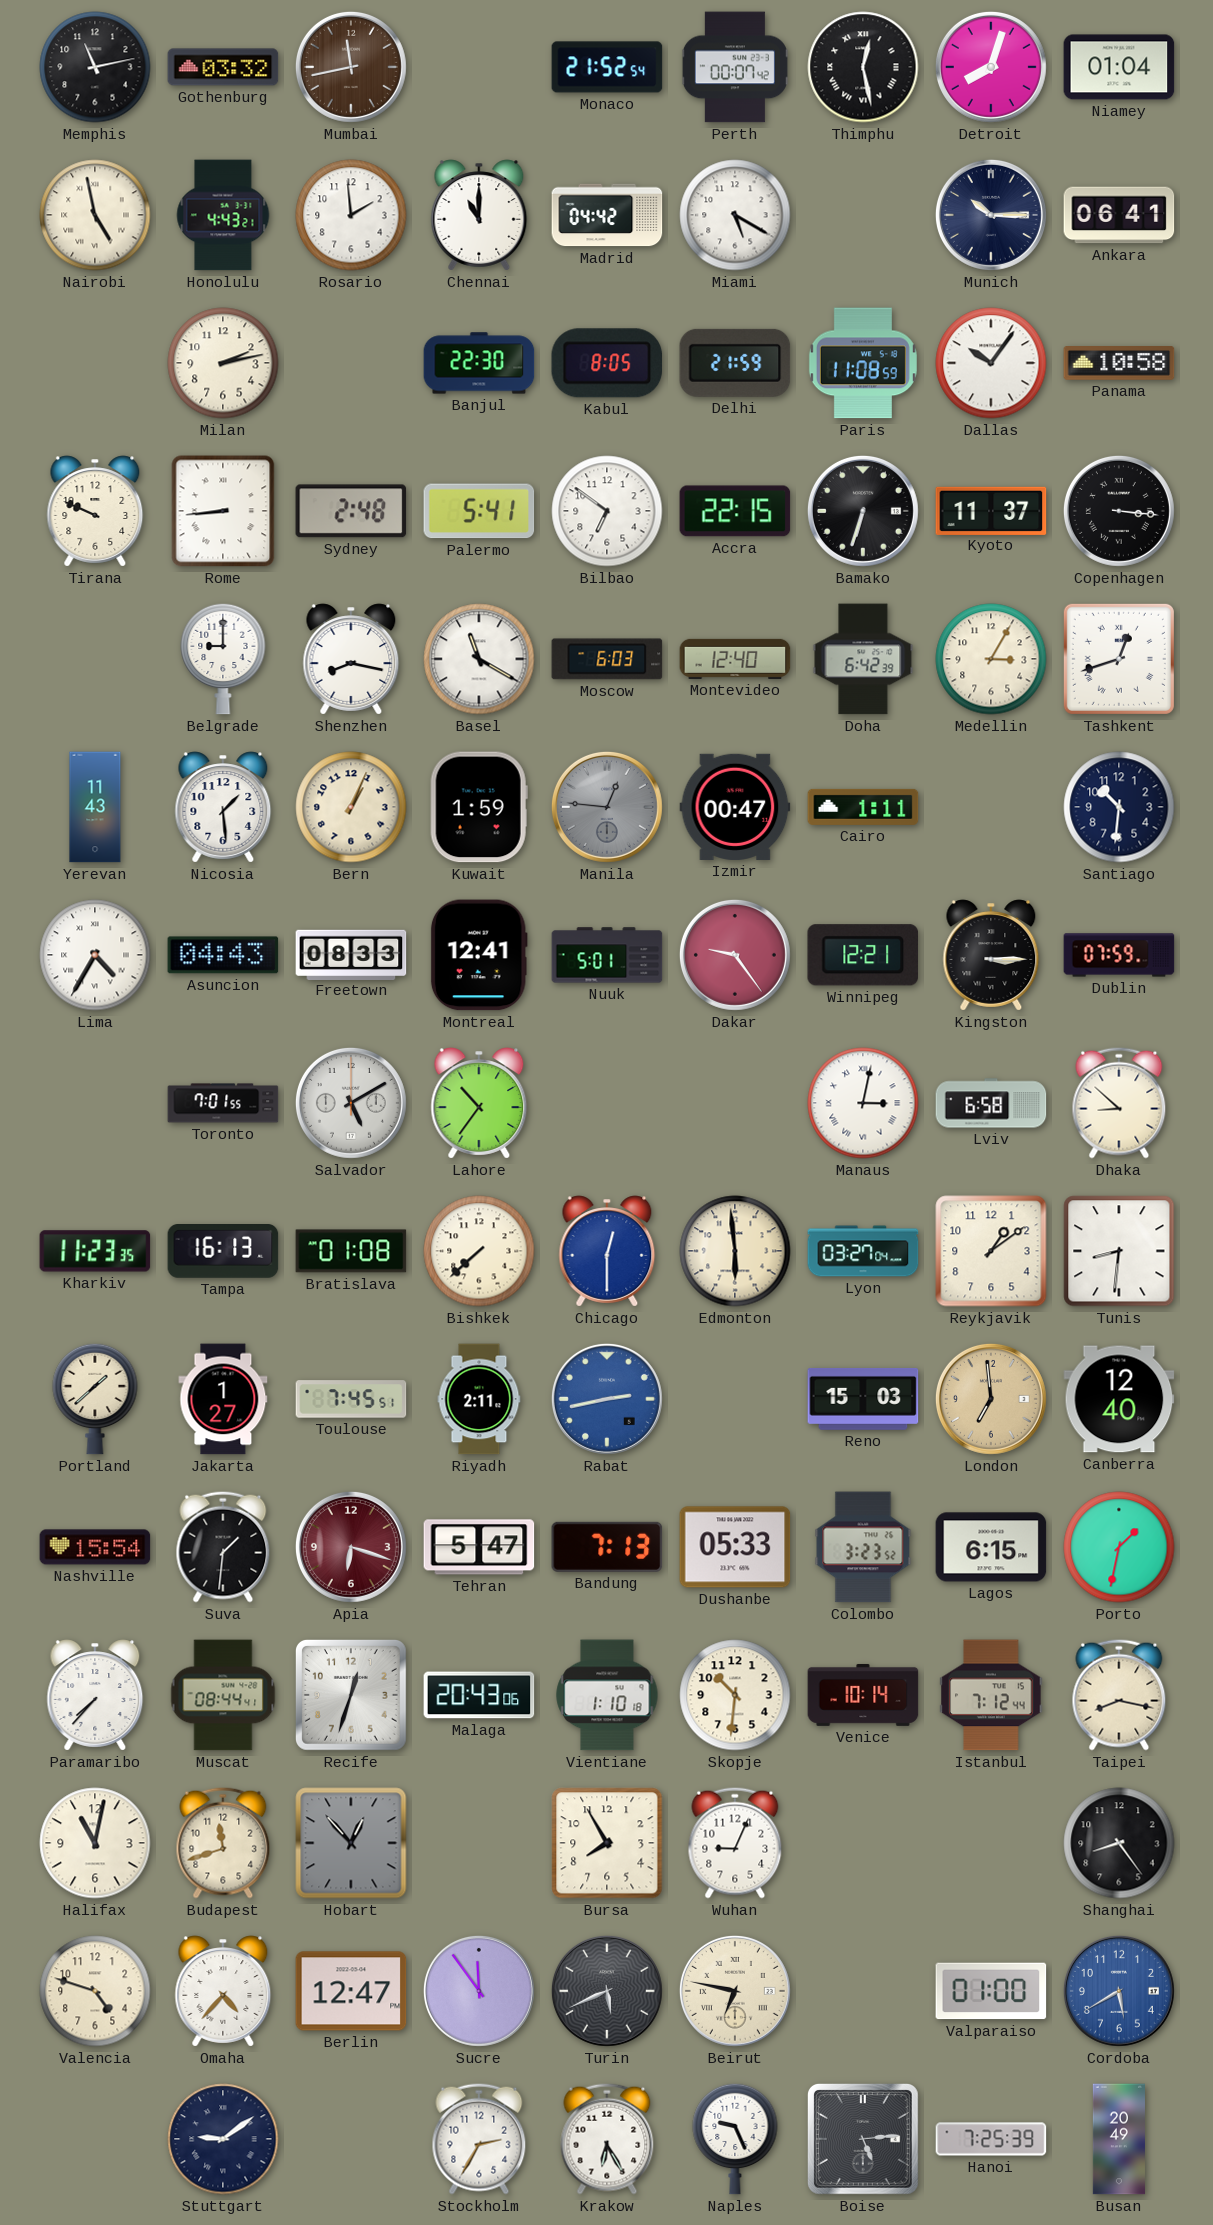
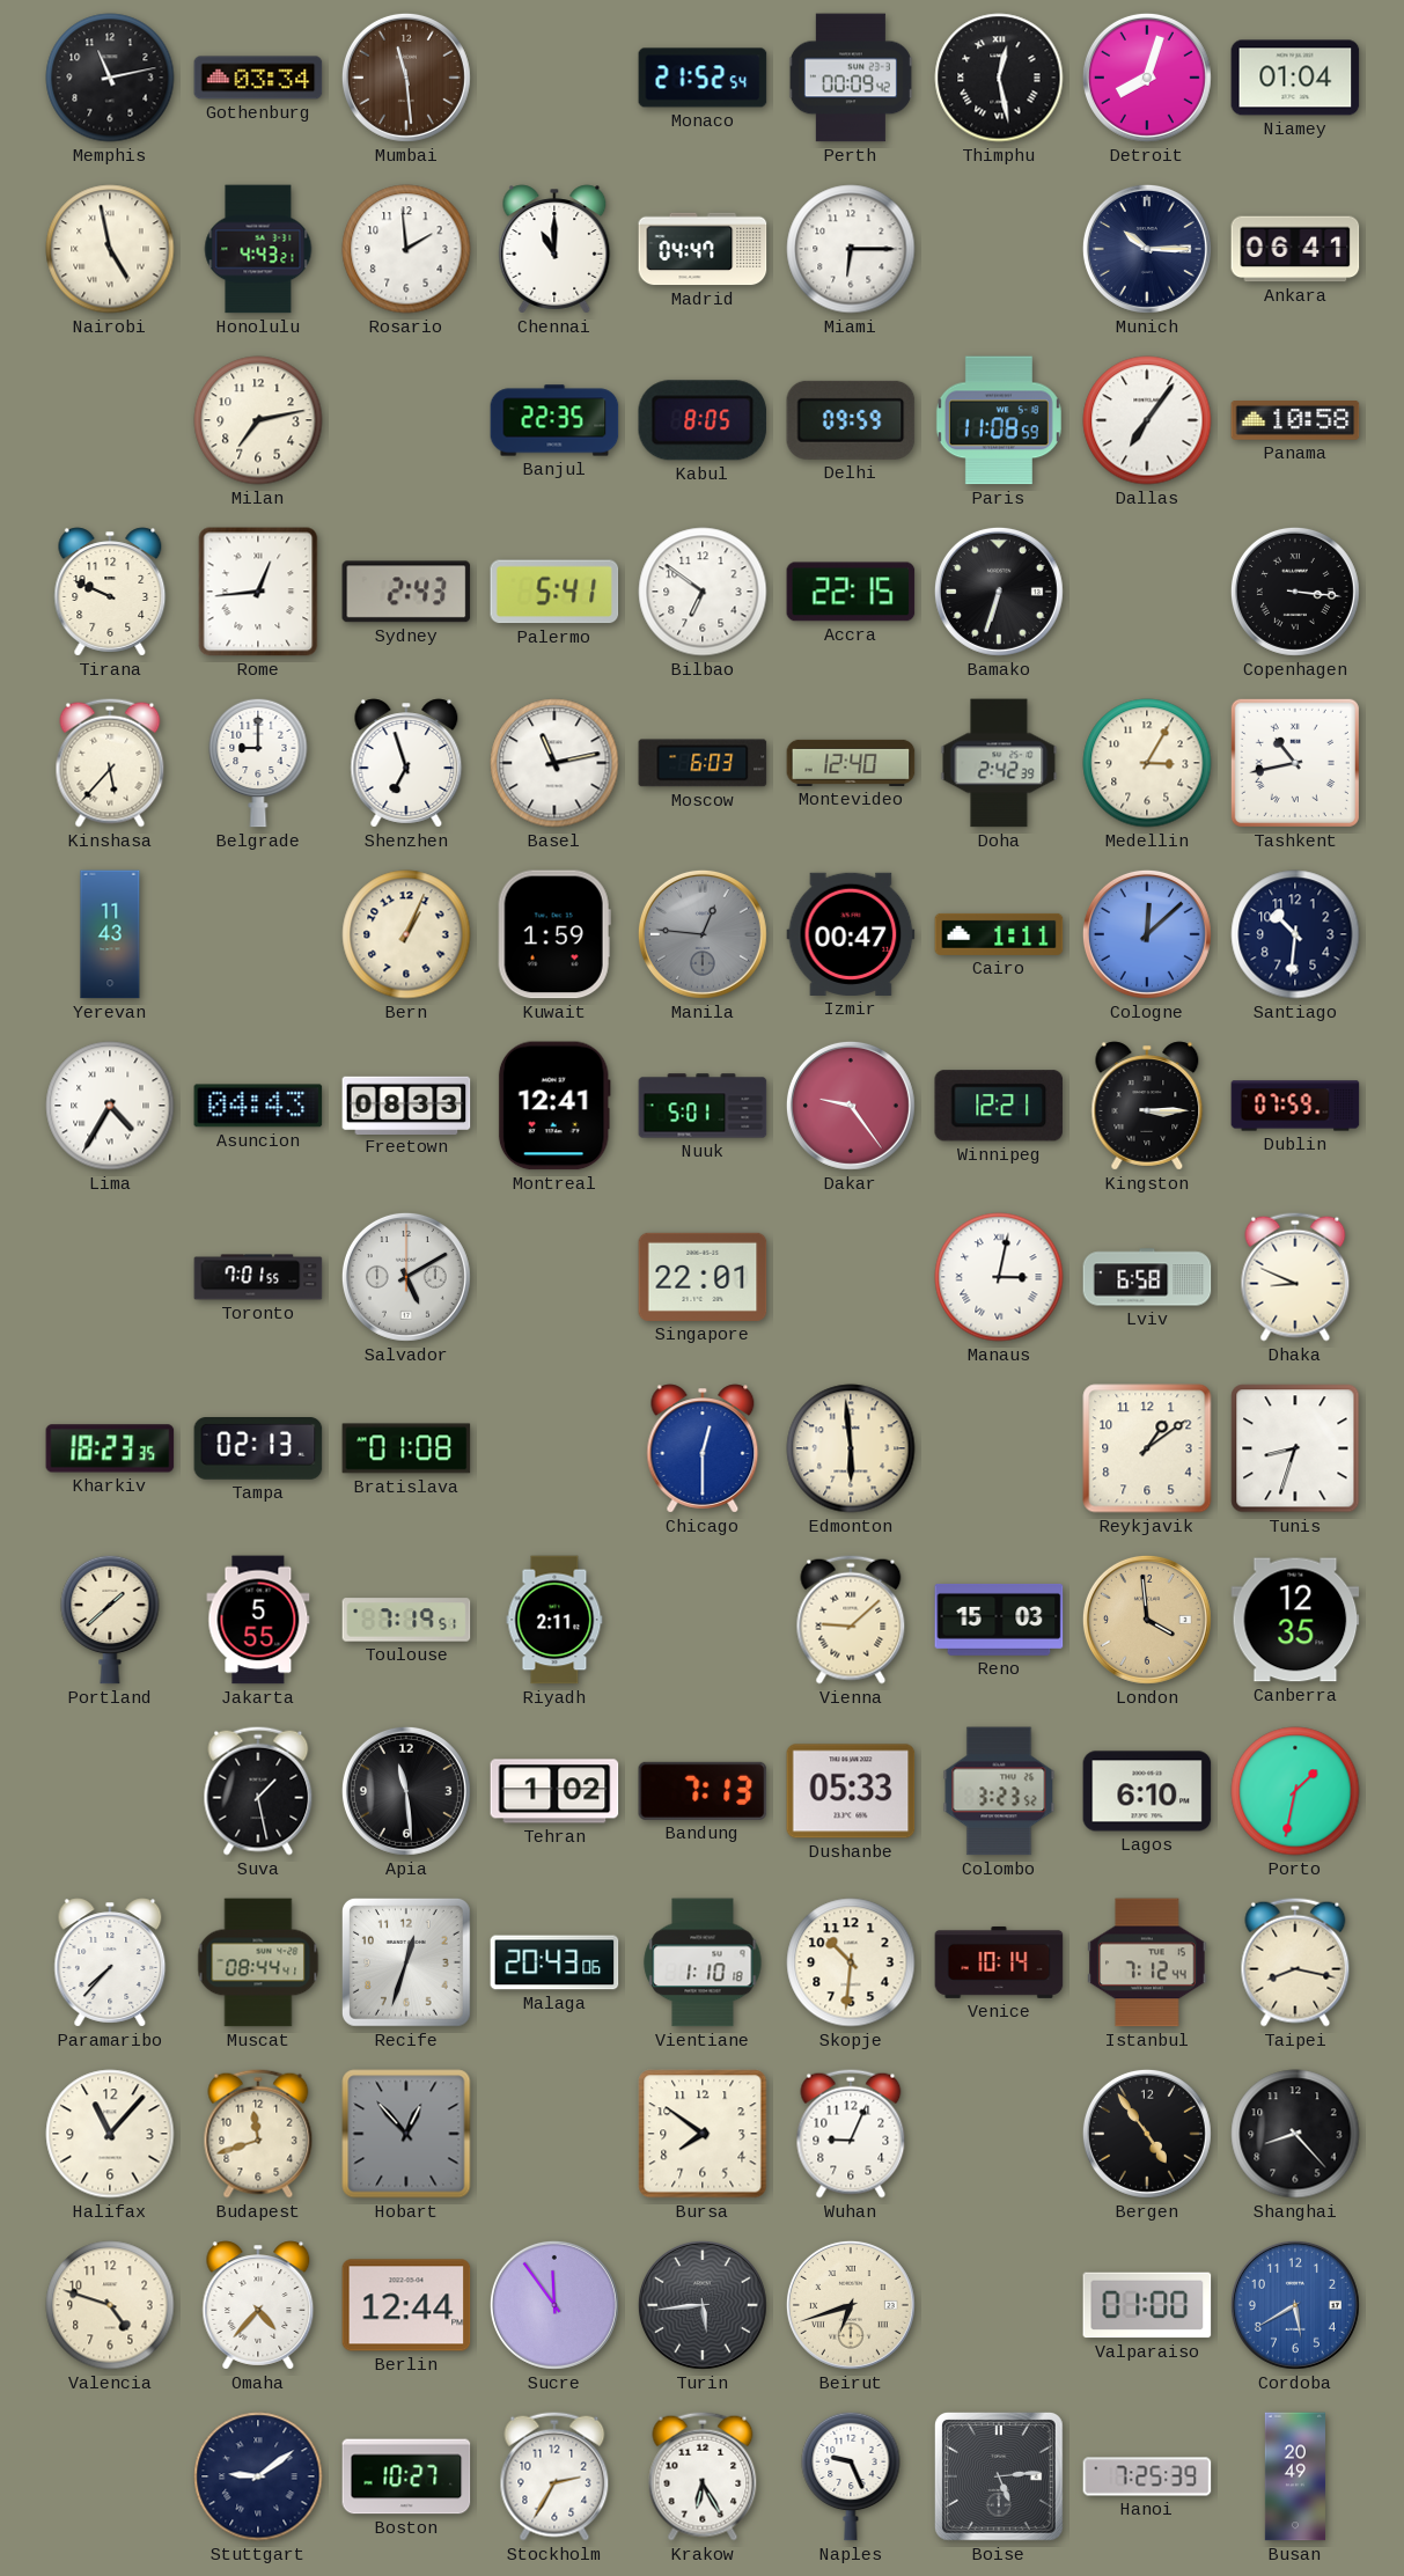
Gothenburg: 03:32 -> 03:34
Mumbai: 11:43 -> 11:29
Perth: 00:07 -> 00:09
Madrid: 04:42 -> 04:47
Miami: 5:20 -> 6:15
Milan: 2:13 -> 7:13
Banjul: 22:30 -> 22:35
Delhi: 21:59 -> 09:59
Dallas: 10:06 -> 7:06
Rome: 8:44 -> 12:44
Sydney: 2:48 -> 2:43
Kyoto: 11:37 -> none
Kinshasa: none -> 5:37
Shenzhen: 8:17 -> 6:57
Basel: 11:20 -> 11:13
Doha: 6:42 -> 2:42
Tashkent: 12:42 -> 10:43
Nicosia: 1:29 -> none
Cologne: none -> 12:08
Lahore: 10:36 -> none
Singapore: none -> 22:01
Dhaka: 8:52 -> 8:49
Kharkiv: 11:23 -> 18:23
Tampa: 16:13 -> 02:13
Bishkek: 7:38 -> none
Lyon: 03:27 -> none
Tunis: 8:31 -> 8:33
Jakarta: 1:27 -> 5:55
Toulouse: 7:45 -> 7:19
Rabat: 2:43 -> none
Vienna: none -> 9:08
London: 6:59 -> 3:59
Canberra: 12:40 -> 12:35
Nashville: 15:54 -> none
Suva: 1:31 -> 1:28
Apia: 6:18 -> 11:29
Apia dial: burgundy -> black
Tehran: 5:47 -> 1:02
Lagos: 6:15 -> 6:10
Halifax: 11:02 -> 11:07
Bursa: 7:55 -> 7:51
Bergen: none -> 4:54
Shanghai: 8:24 -> 8:23
Berlin: 12:47 -> 12:44
Turin: 5:41 -> 5:44
Beirut: 6:47 -> 6:42
Boston: none -> 10:27
